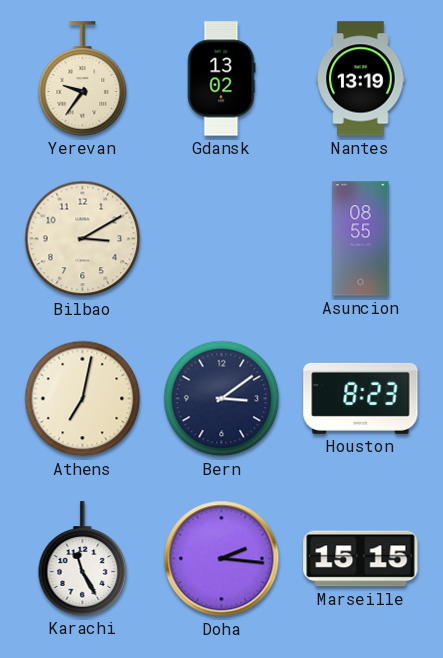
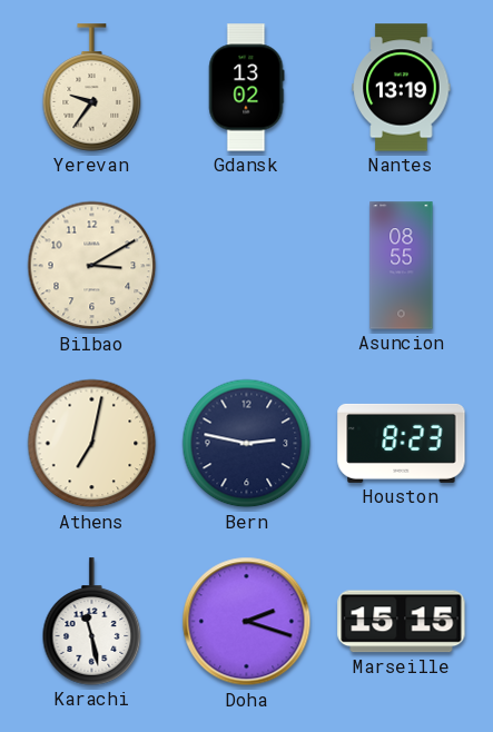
Bern: 3:09 -> 2:47
Karachi: 11:25 -> 11:28
Doha: 2:16 -> 2:18
